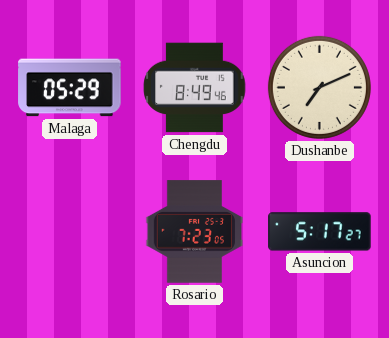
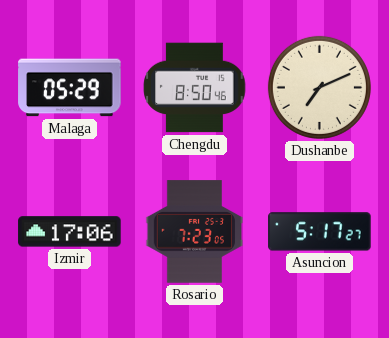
Chengdu: 8:49 -> 8:50
Izmir: none -> 17:06
